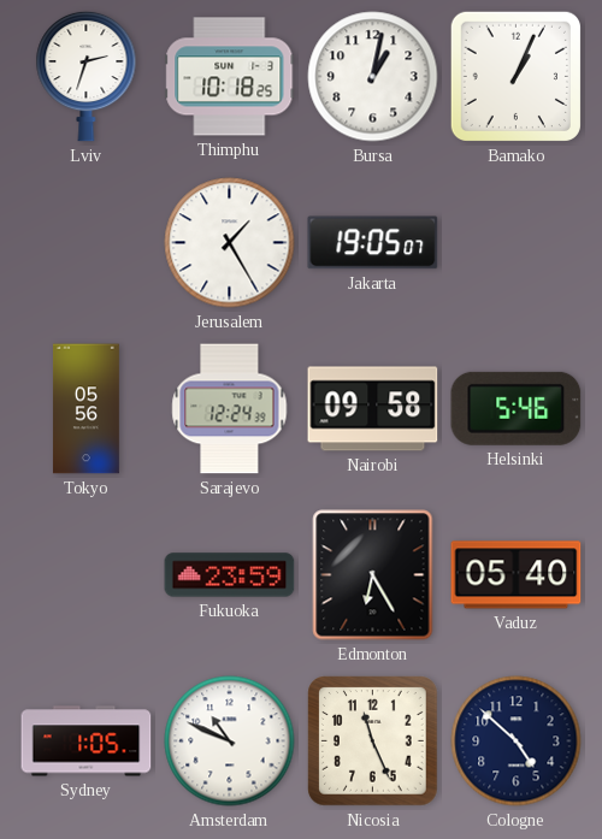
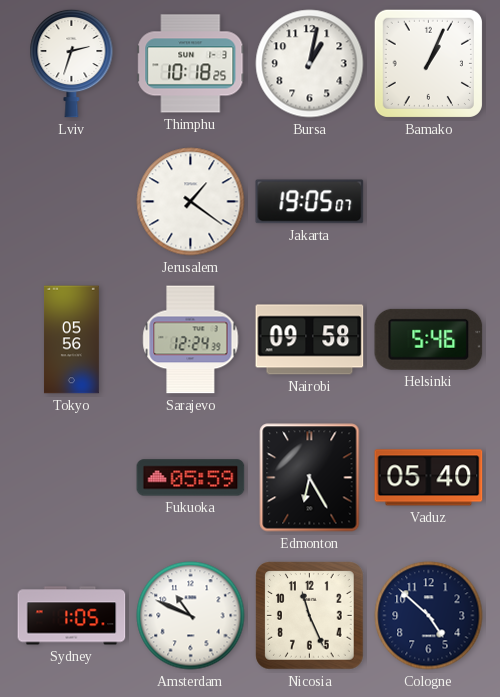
Jerusalem: 1:25 -> 1:21
Fukuoka: 23:59 -> 05:59
